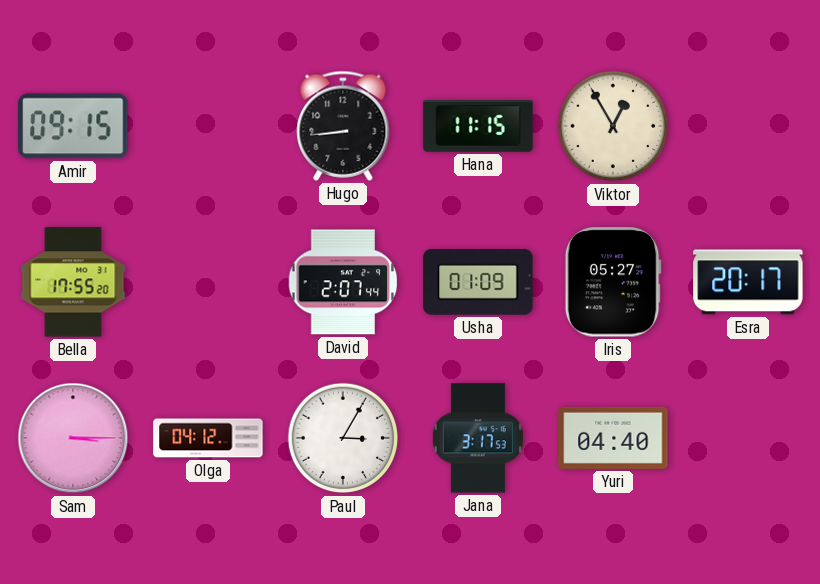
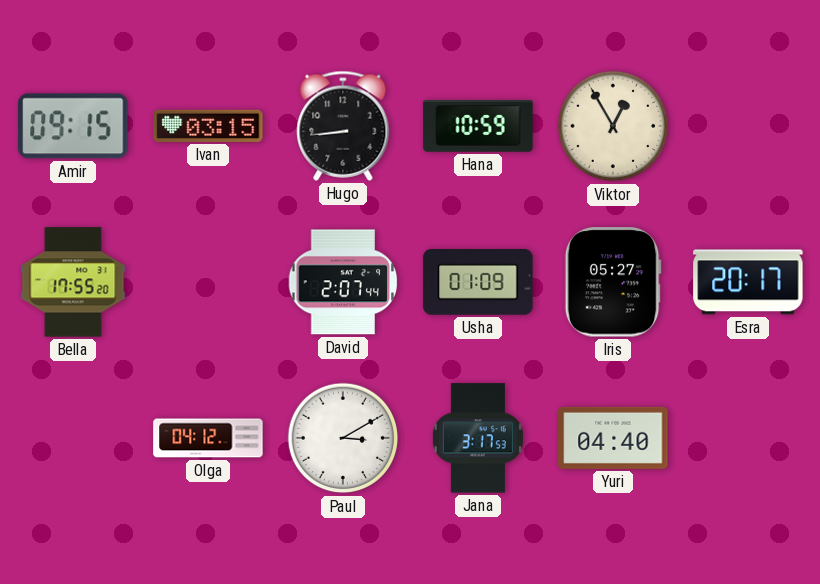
Ivan: none -> 03:15
Hana: 11:15 -> 10:59
Sam: 3:15 -> none
Paul: 3:05 -> 3:10
